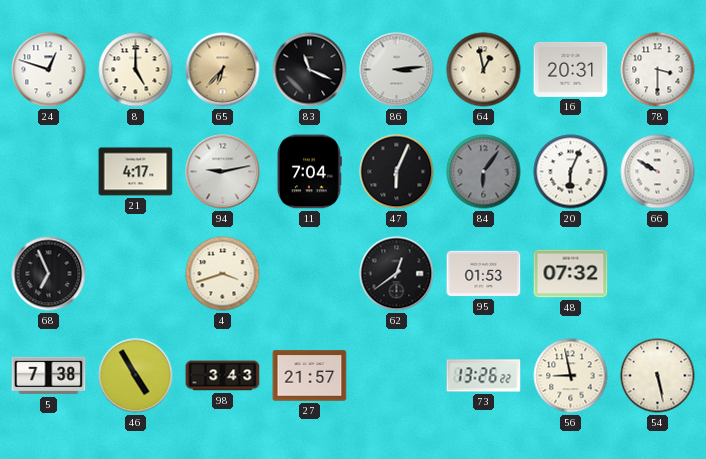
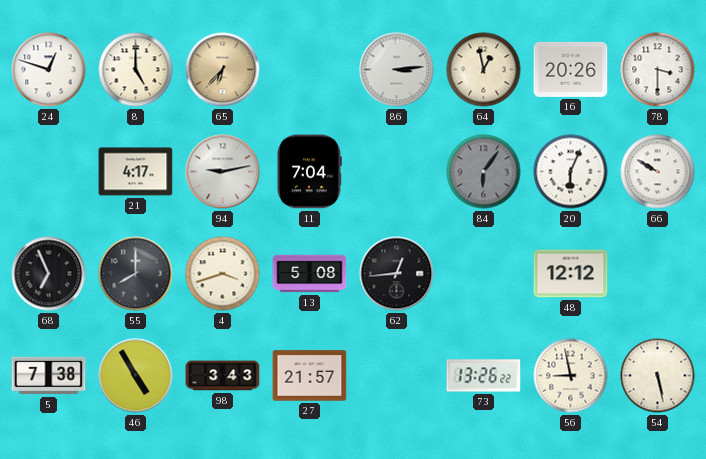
83: 11:19 -> none
16: 20:31 -> 20:26
47: 6:04 -> none
55: none -> 8:00
13: none -> 5:08
62: 12:39 -> 12:44
95: 01:53 -> none
48: 07:32 -> 12:12
